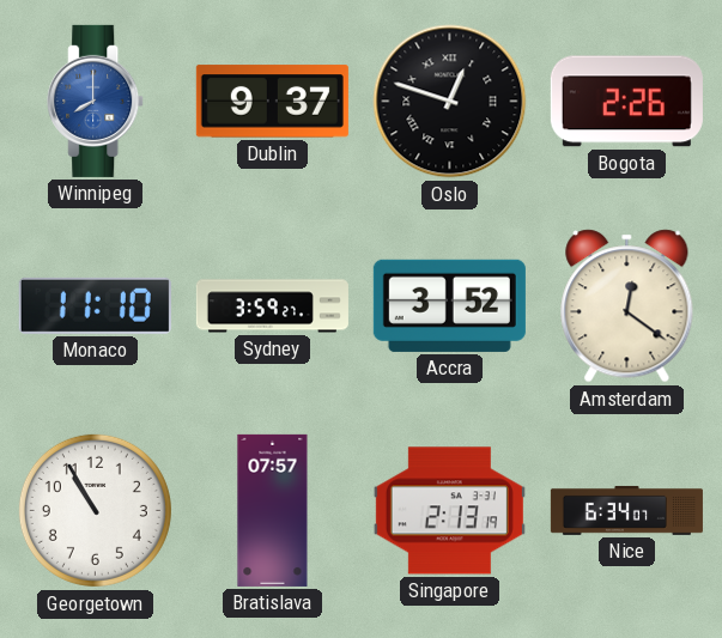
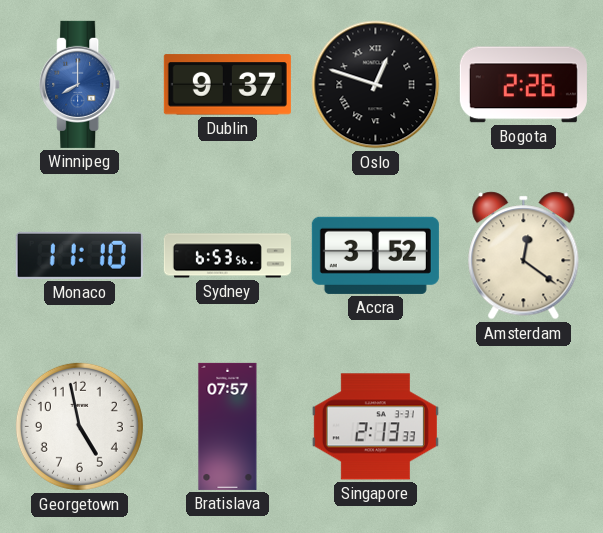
Sydney: 3:59 -> 6:53
Georgetown: 10:55 -> 4:58
Singapore: 2:13:19 -> 2:13:33
Nice: 6:34 -> none
